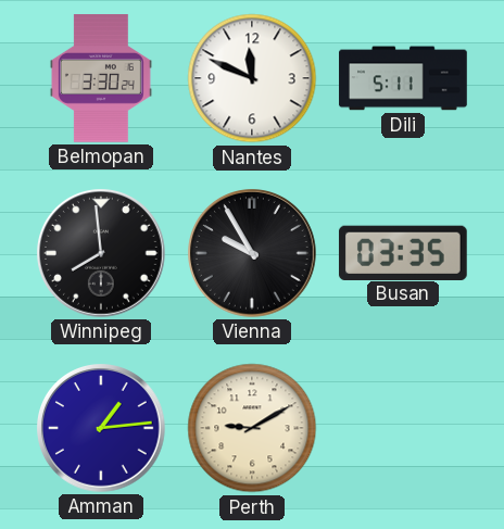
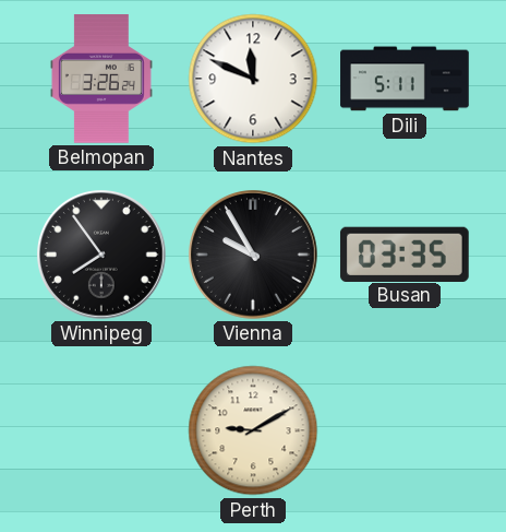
Belmopan: 3:30 -> 3:26
Winnipeg: 7:59 -> 7:54
Amman: 1:14 -> none
